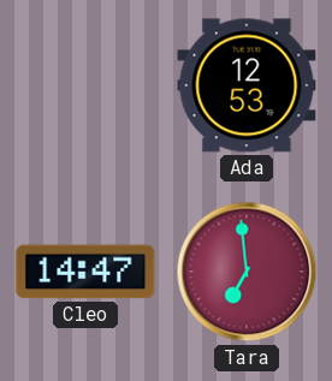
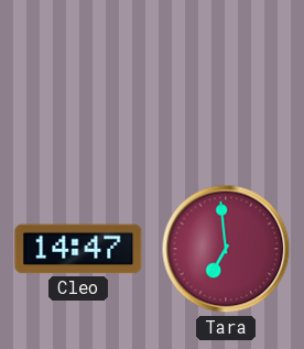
Ada: 12:53 -> none
